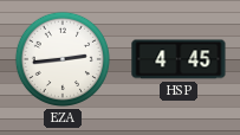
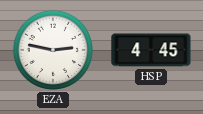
EZA: 2:44 -> 2:47
